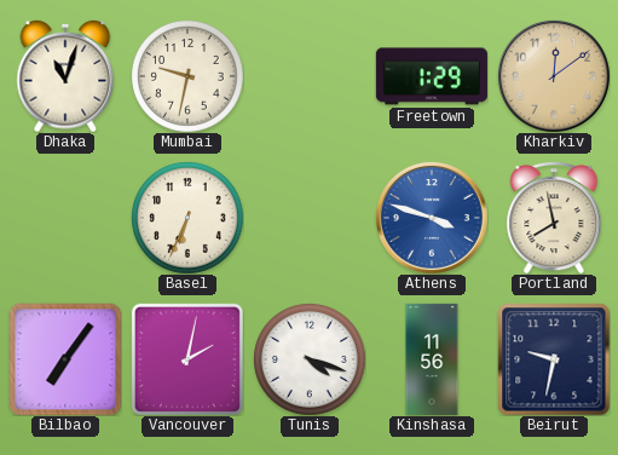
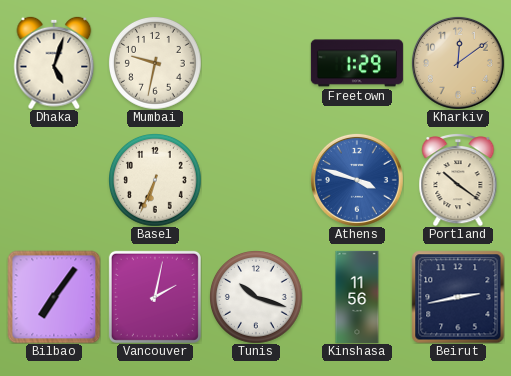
Dhaka: 11:03 -> 5:03
Portland: 7:58 -> 10:21
Tunis: 4:18 -> 10:18
Beirut: 9:32 -> 2:43
